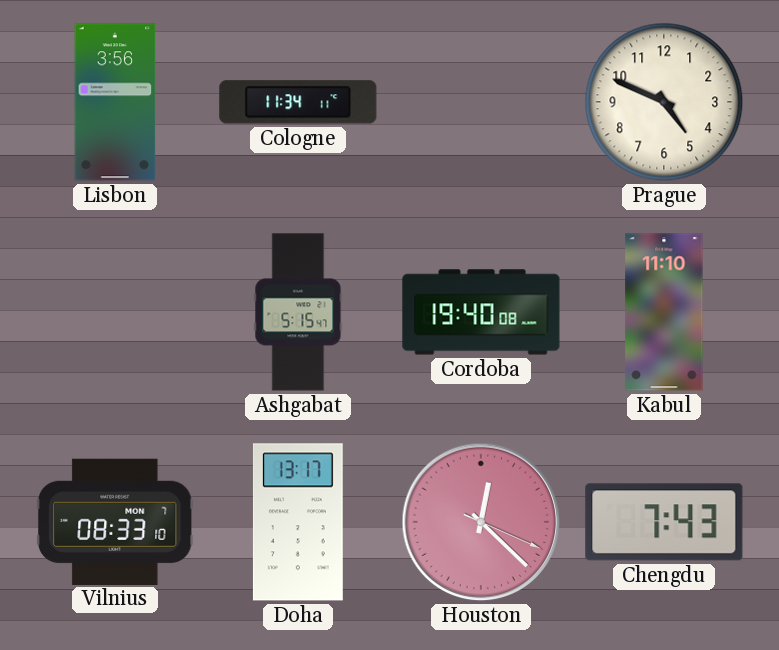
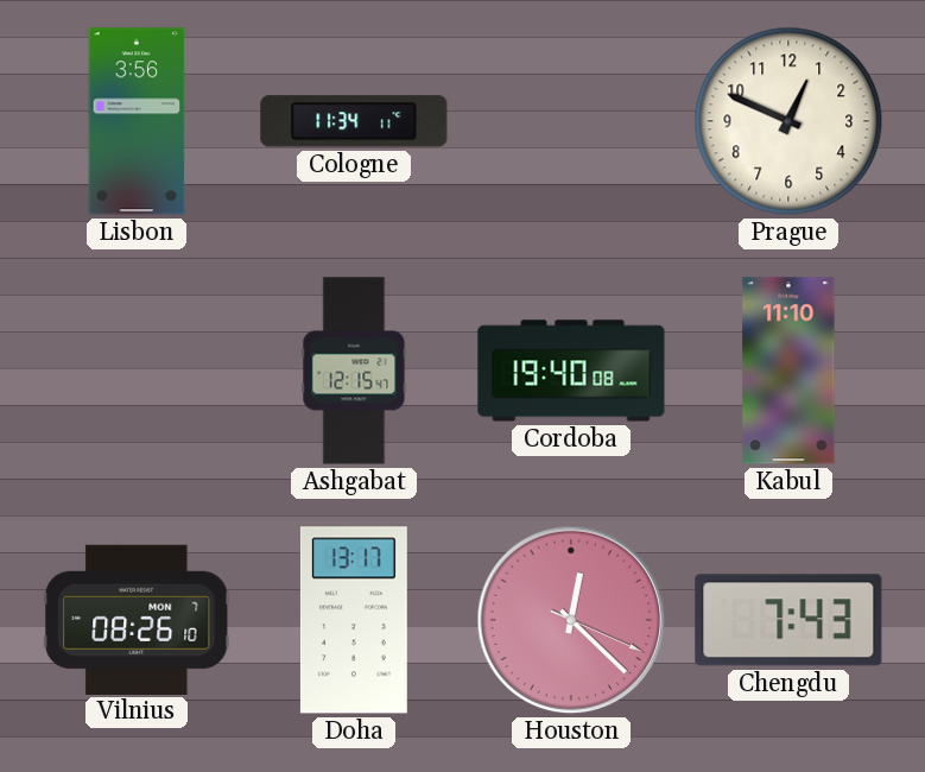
Prague: 4:49 -> 12:49
Ashgabat: 5:15 -> 12:15
Vilnius: 08:33 -> 08:26
